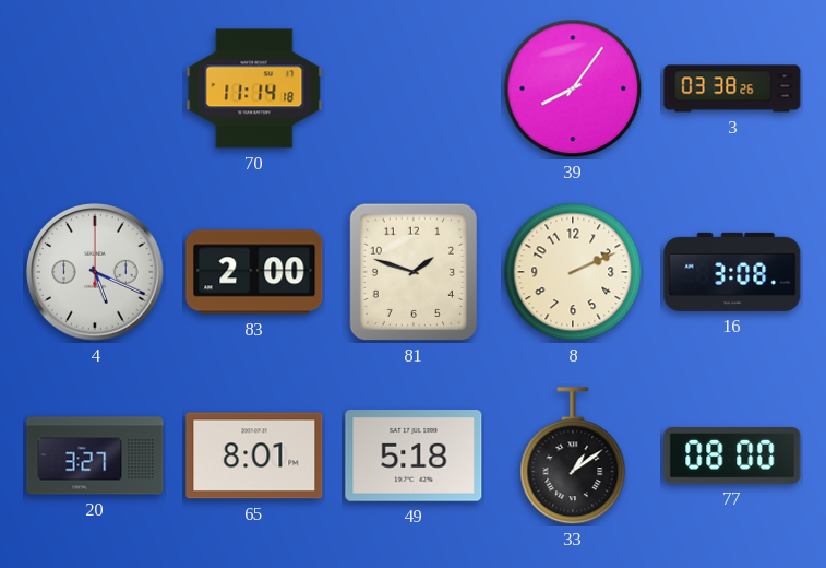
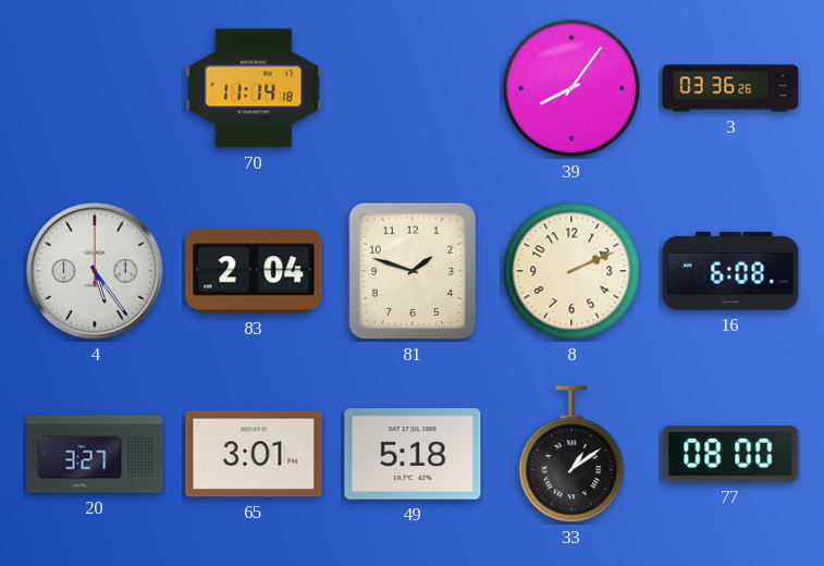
3: 03:38 -> 03:36
4: 5:19 -> 5:24
83: 2:00 -> 2:04
16: 3:08 -> 6:08
65: 8:01 -> 3:01
